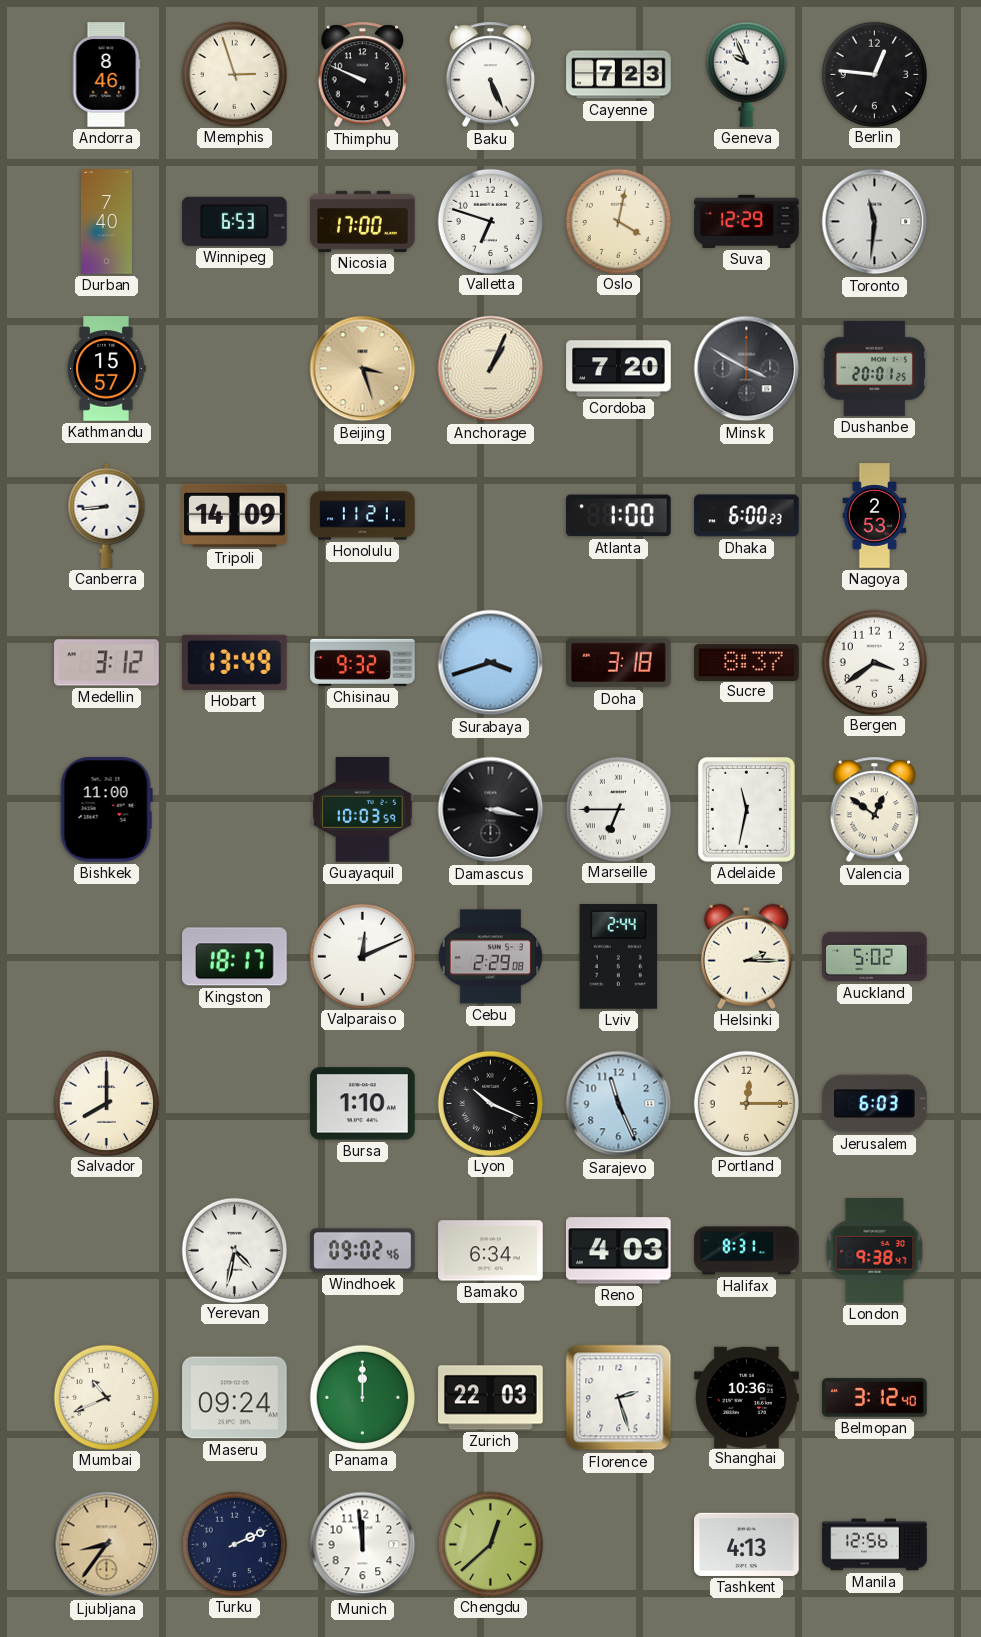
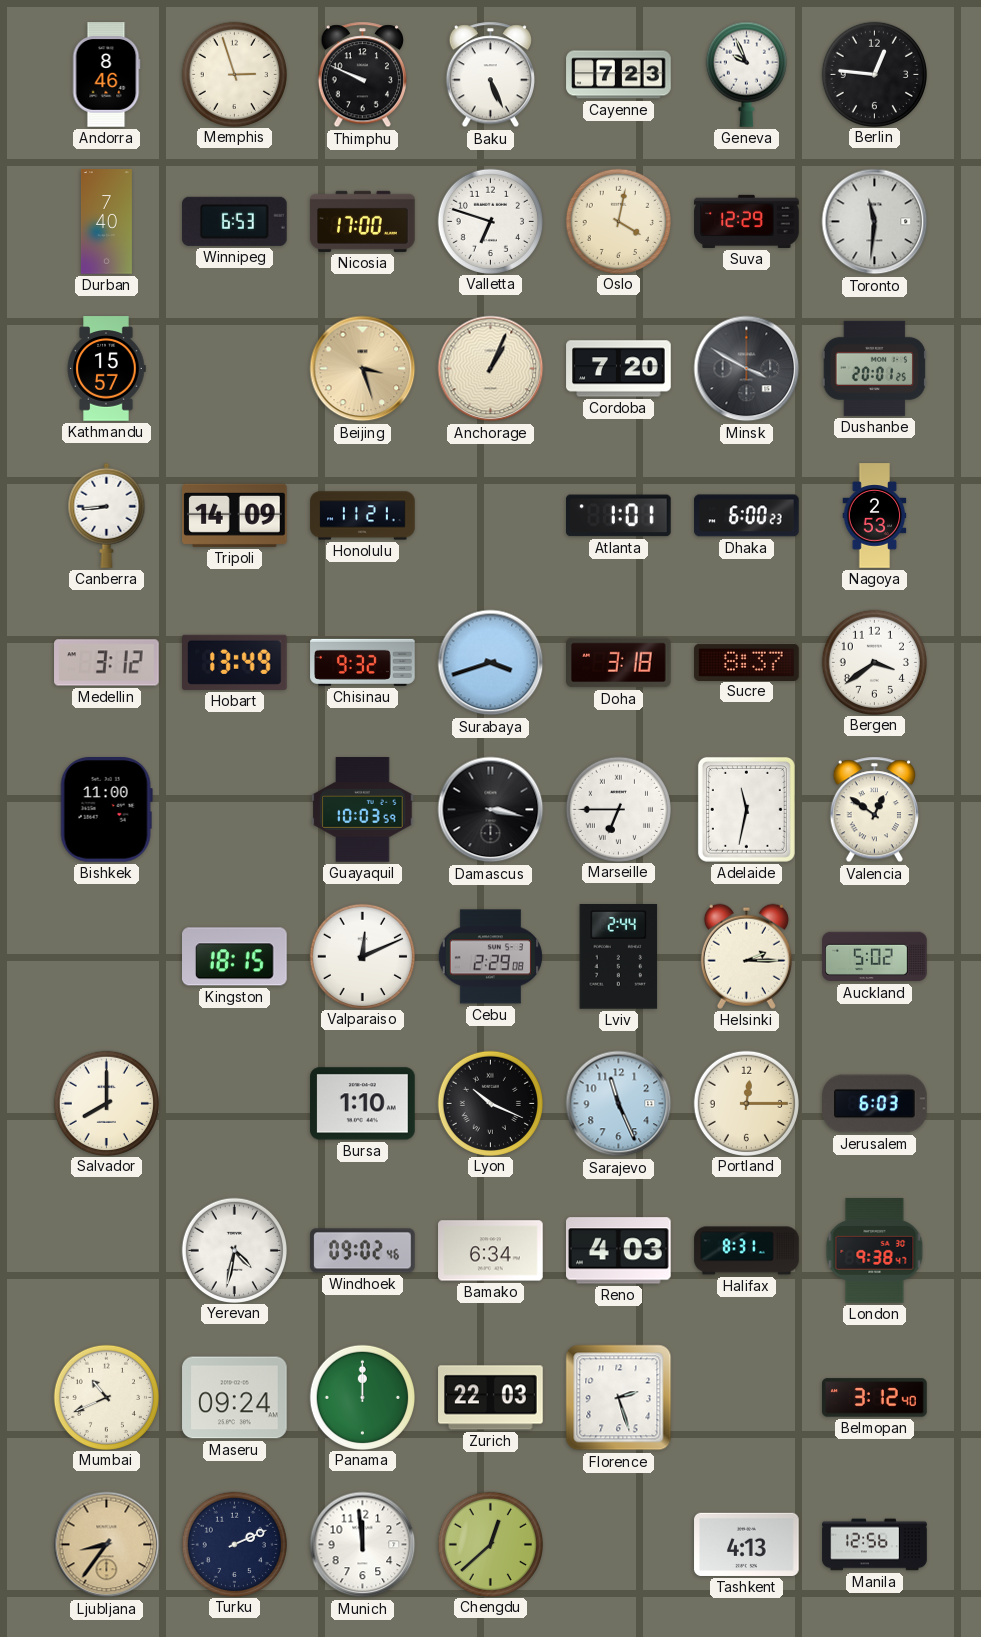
Atlanta: 1:00 -> 1:01
Kingston: 18:17 -> 18:15
Shanghai: 10:36 -> none
